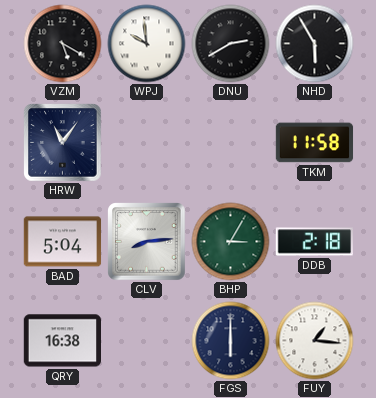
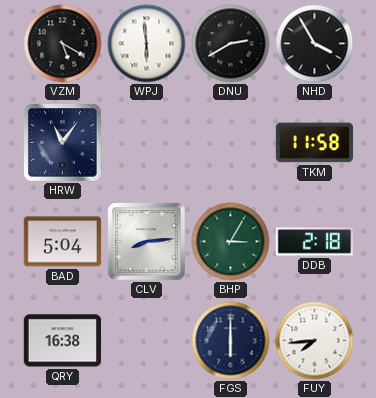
WPJ: 9:59 -> 5:59
NHD: 5:55 -> 3:55
FUY: 1:16 -> 7:44
